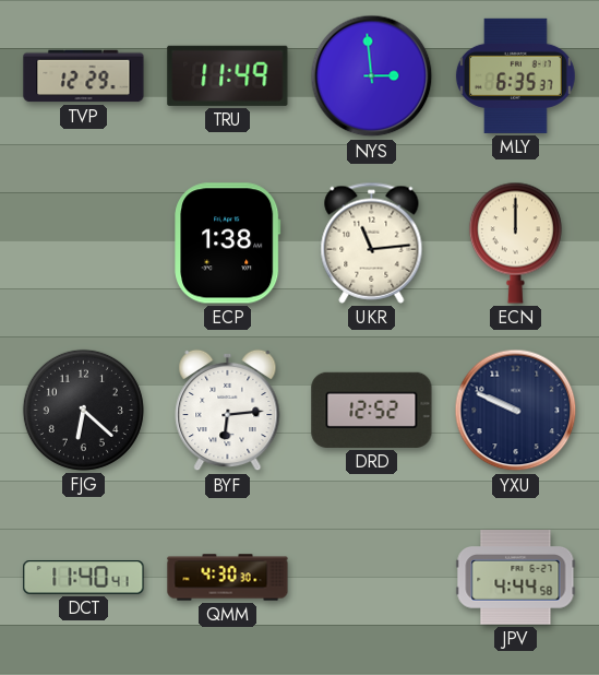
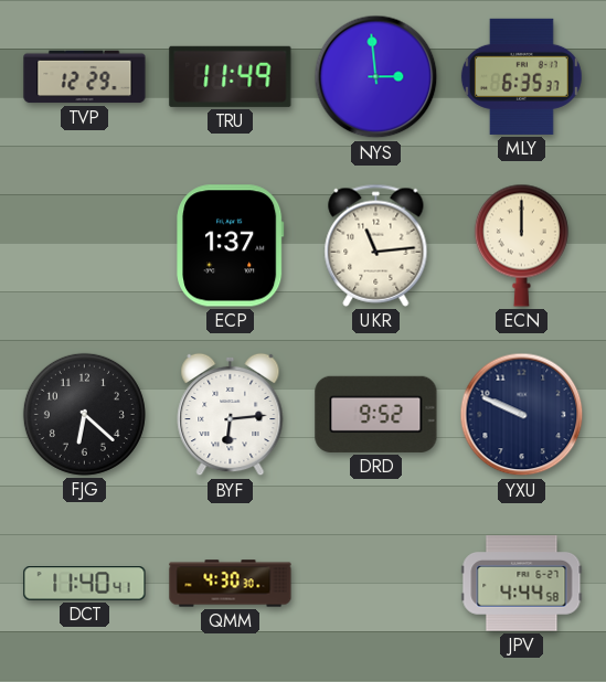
ECP: 1:38 -> 1:37
DRD: 12:52 -> 9:52
